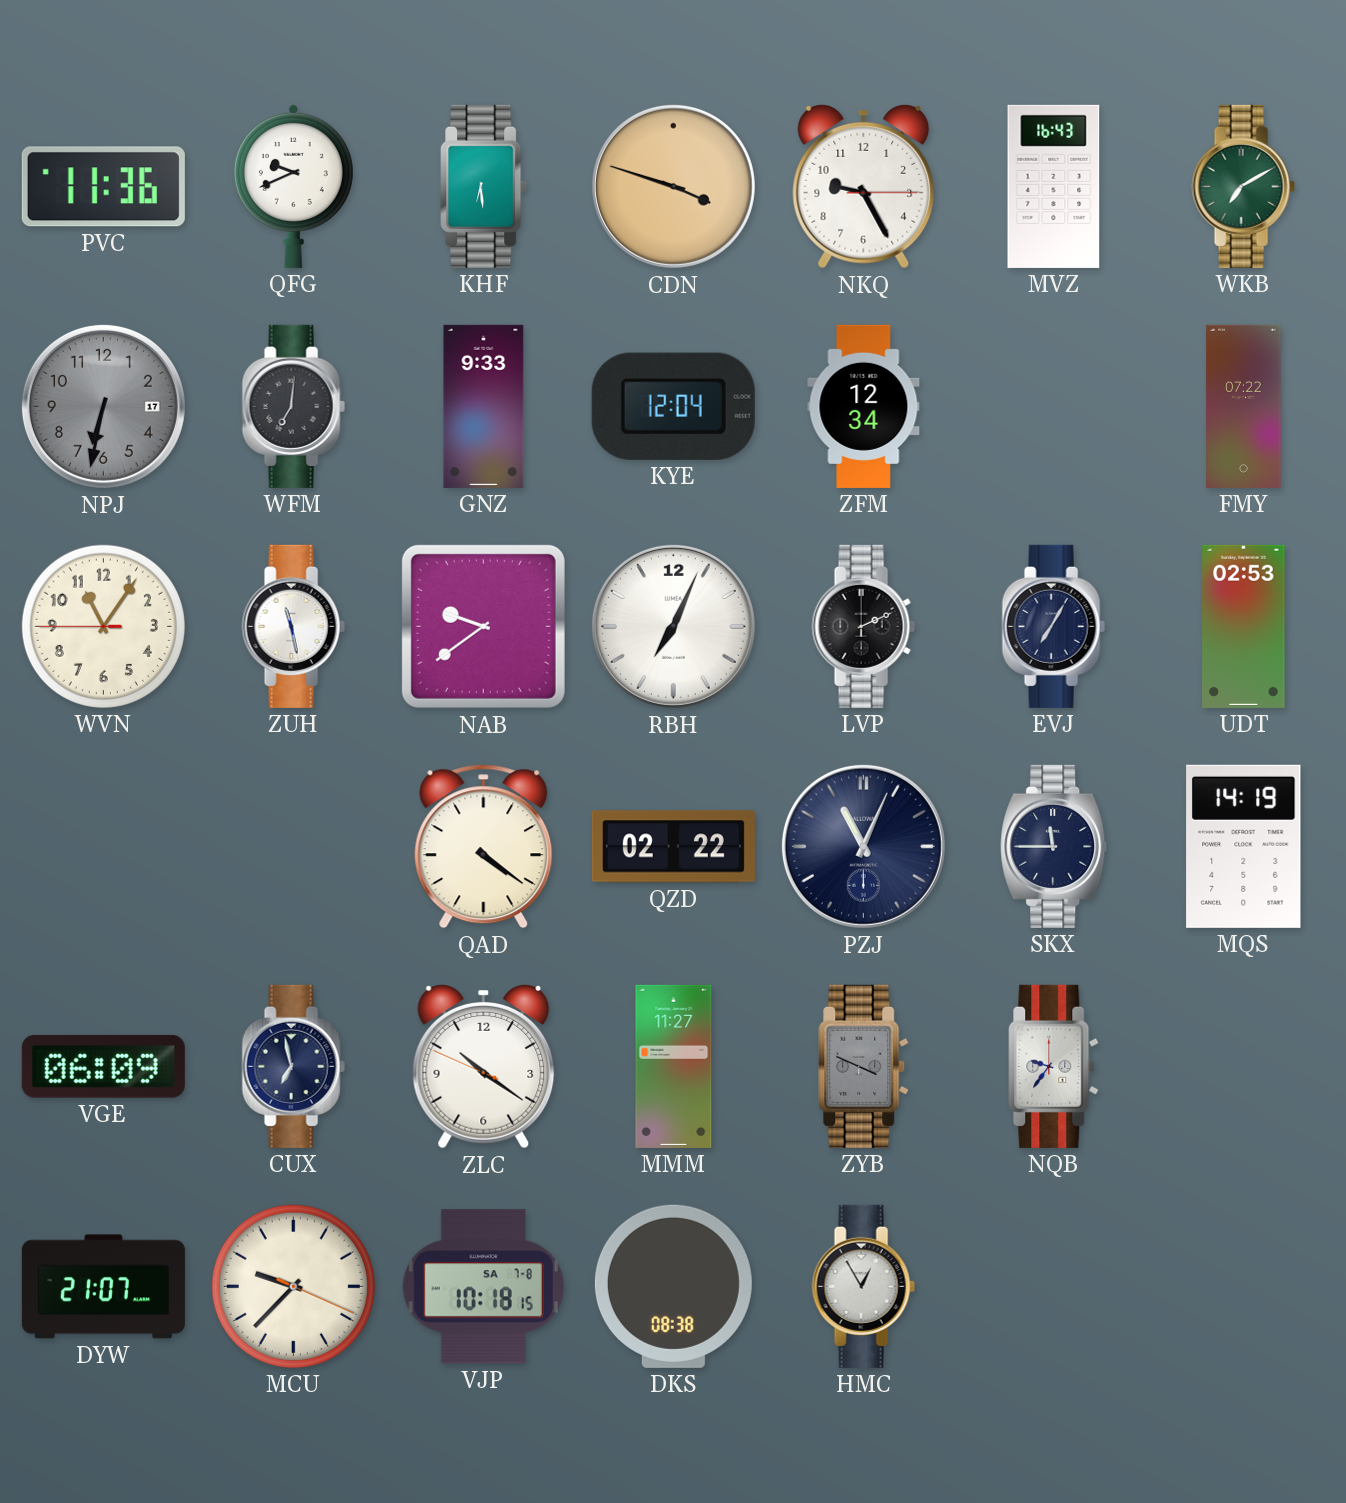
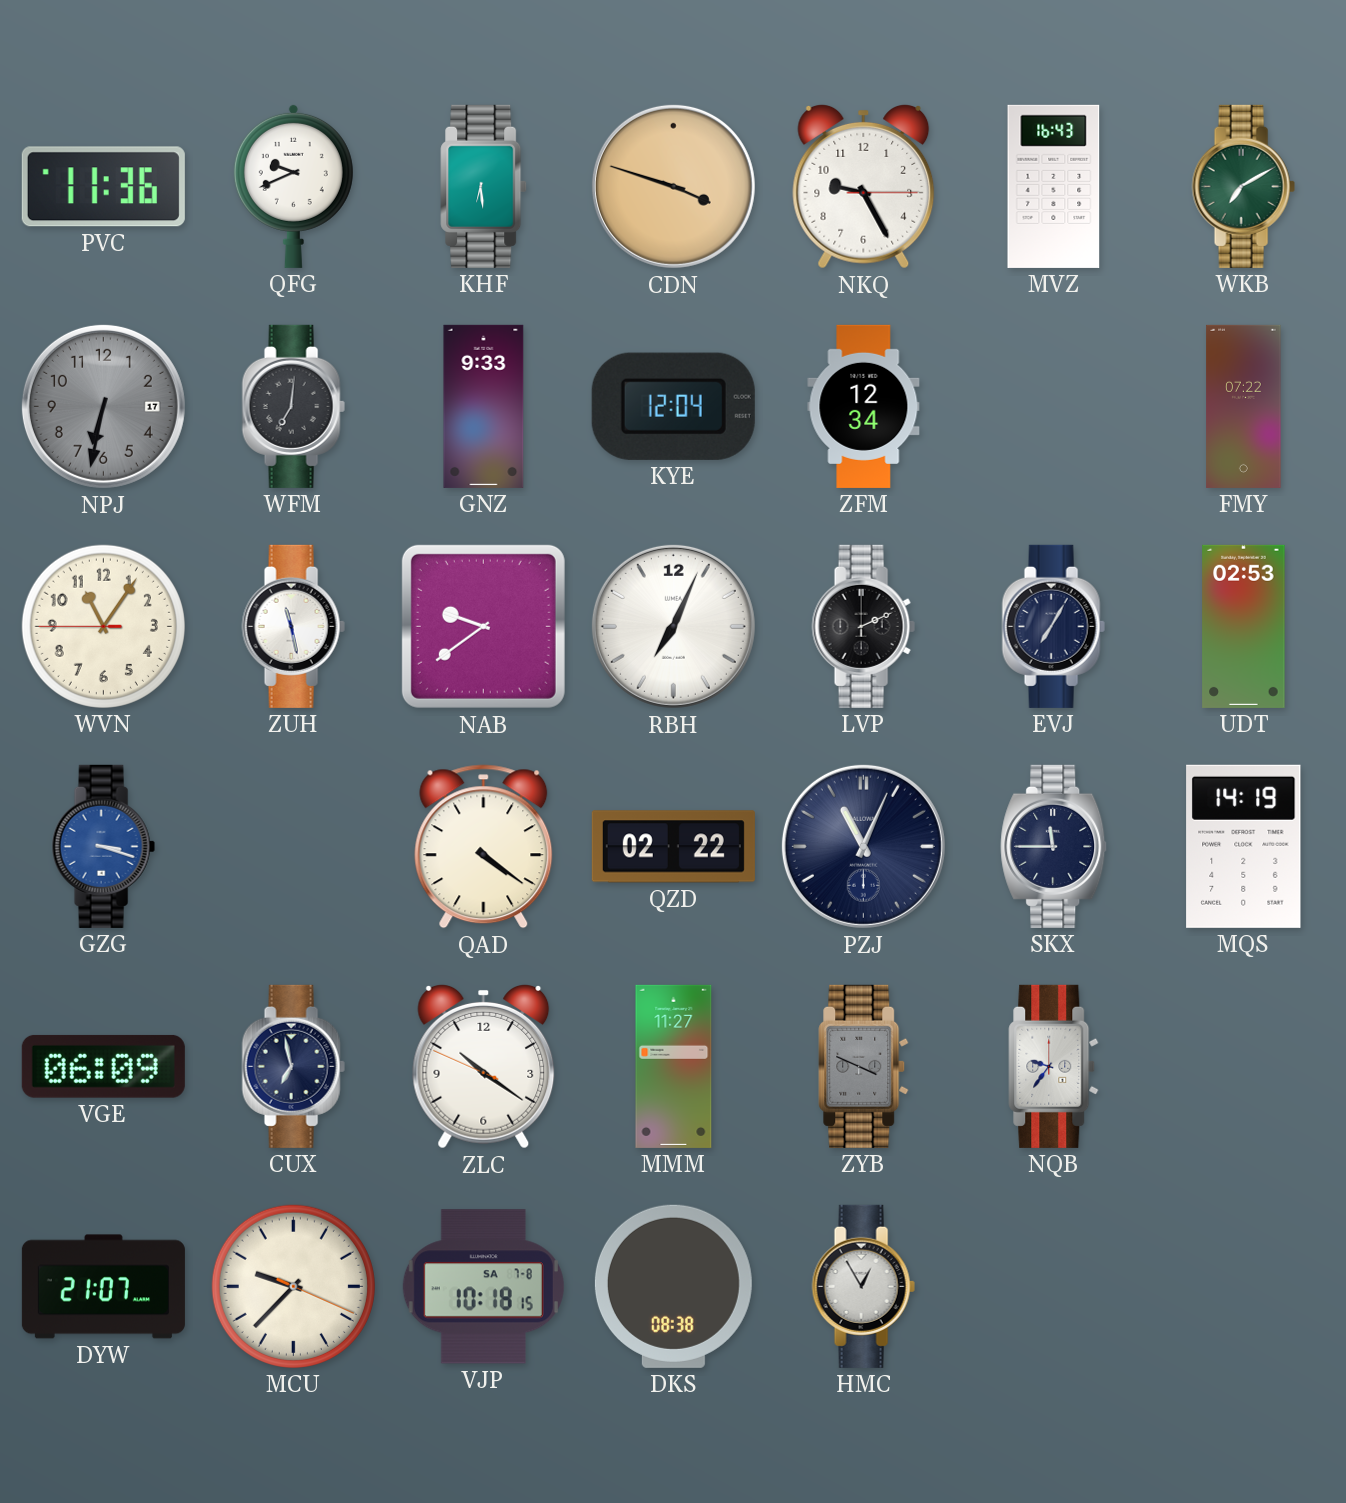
GZG: none -> 3:18
